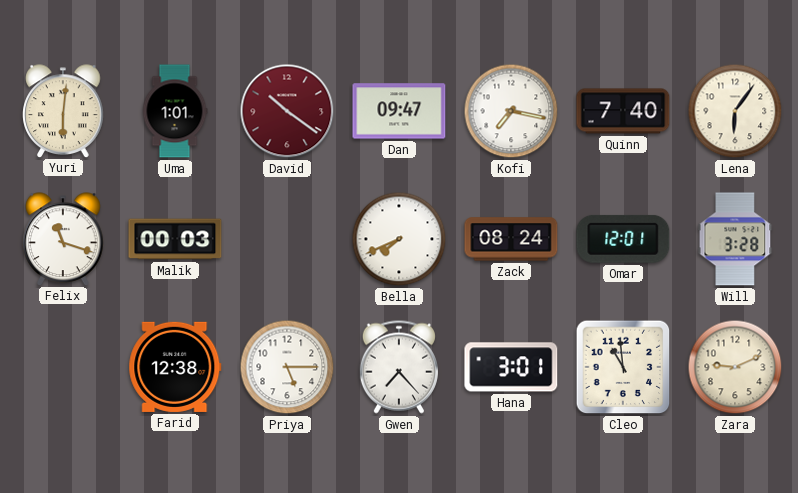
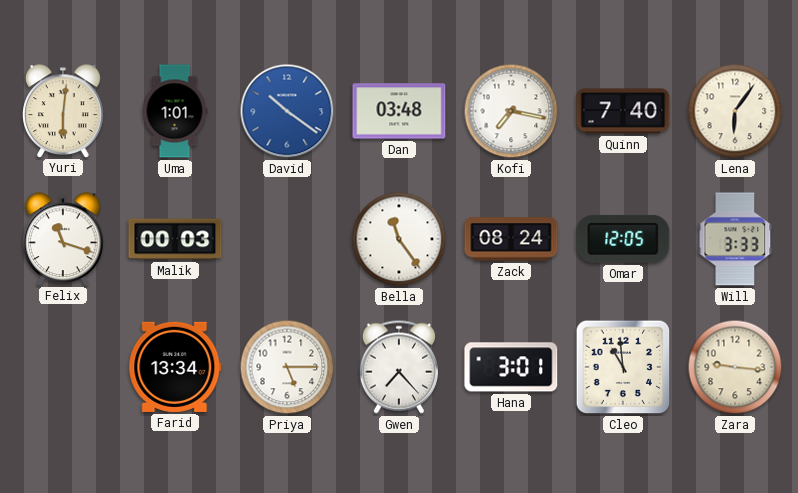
David dial: burgundy -> blue
Dan: 09:47 -> 03:48
Bella: 7:41 -> 11:24
Omar: 12:01 -> 12:05
Will: 3:28 -> 3:33
Farid: 12:38 -> 13:34
Zara: 9:11 -> 9:16
